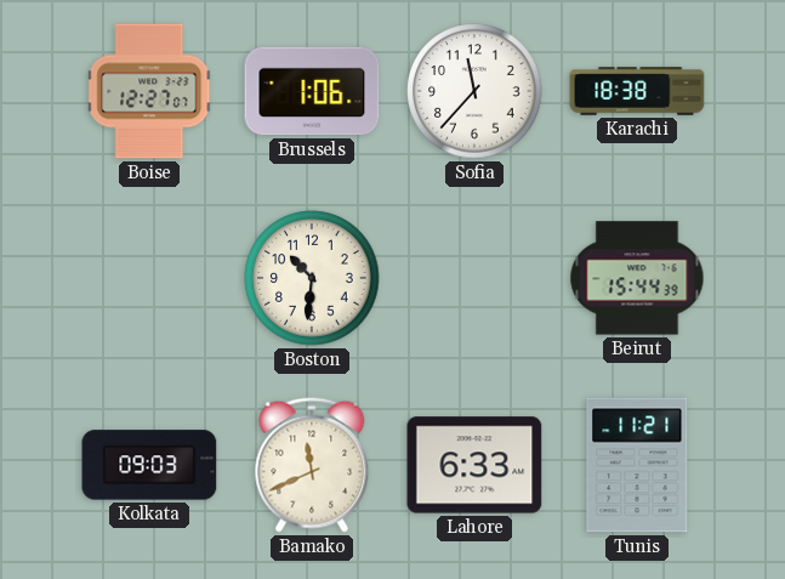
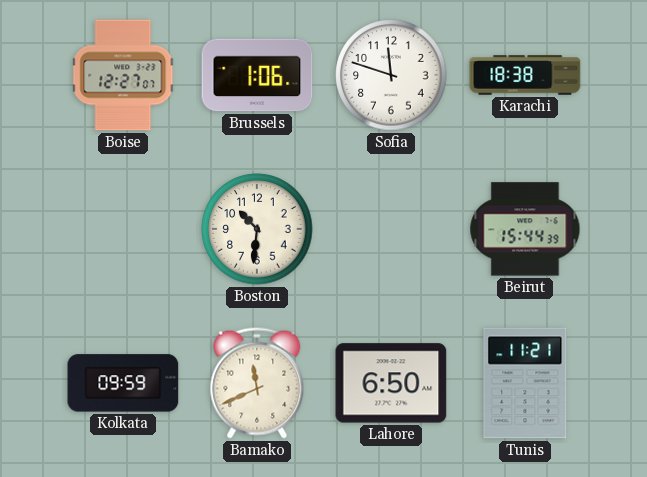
Sofia: 11:37 -> 11:48
Kolkata: 09:03 -> 09:59
Lahore: 6:33 -> 6:50
